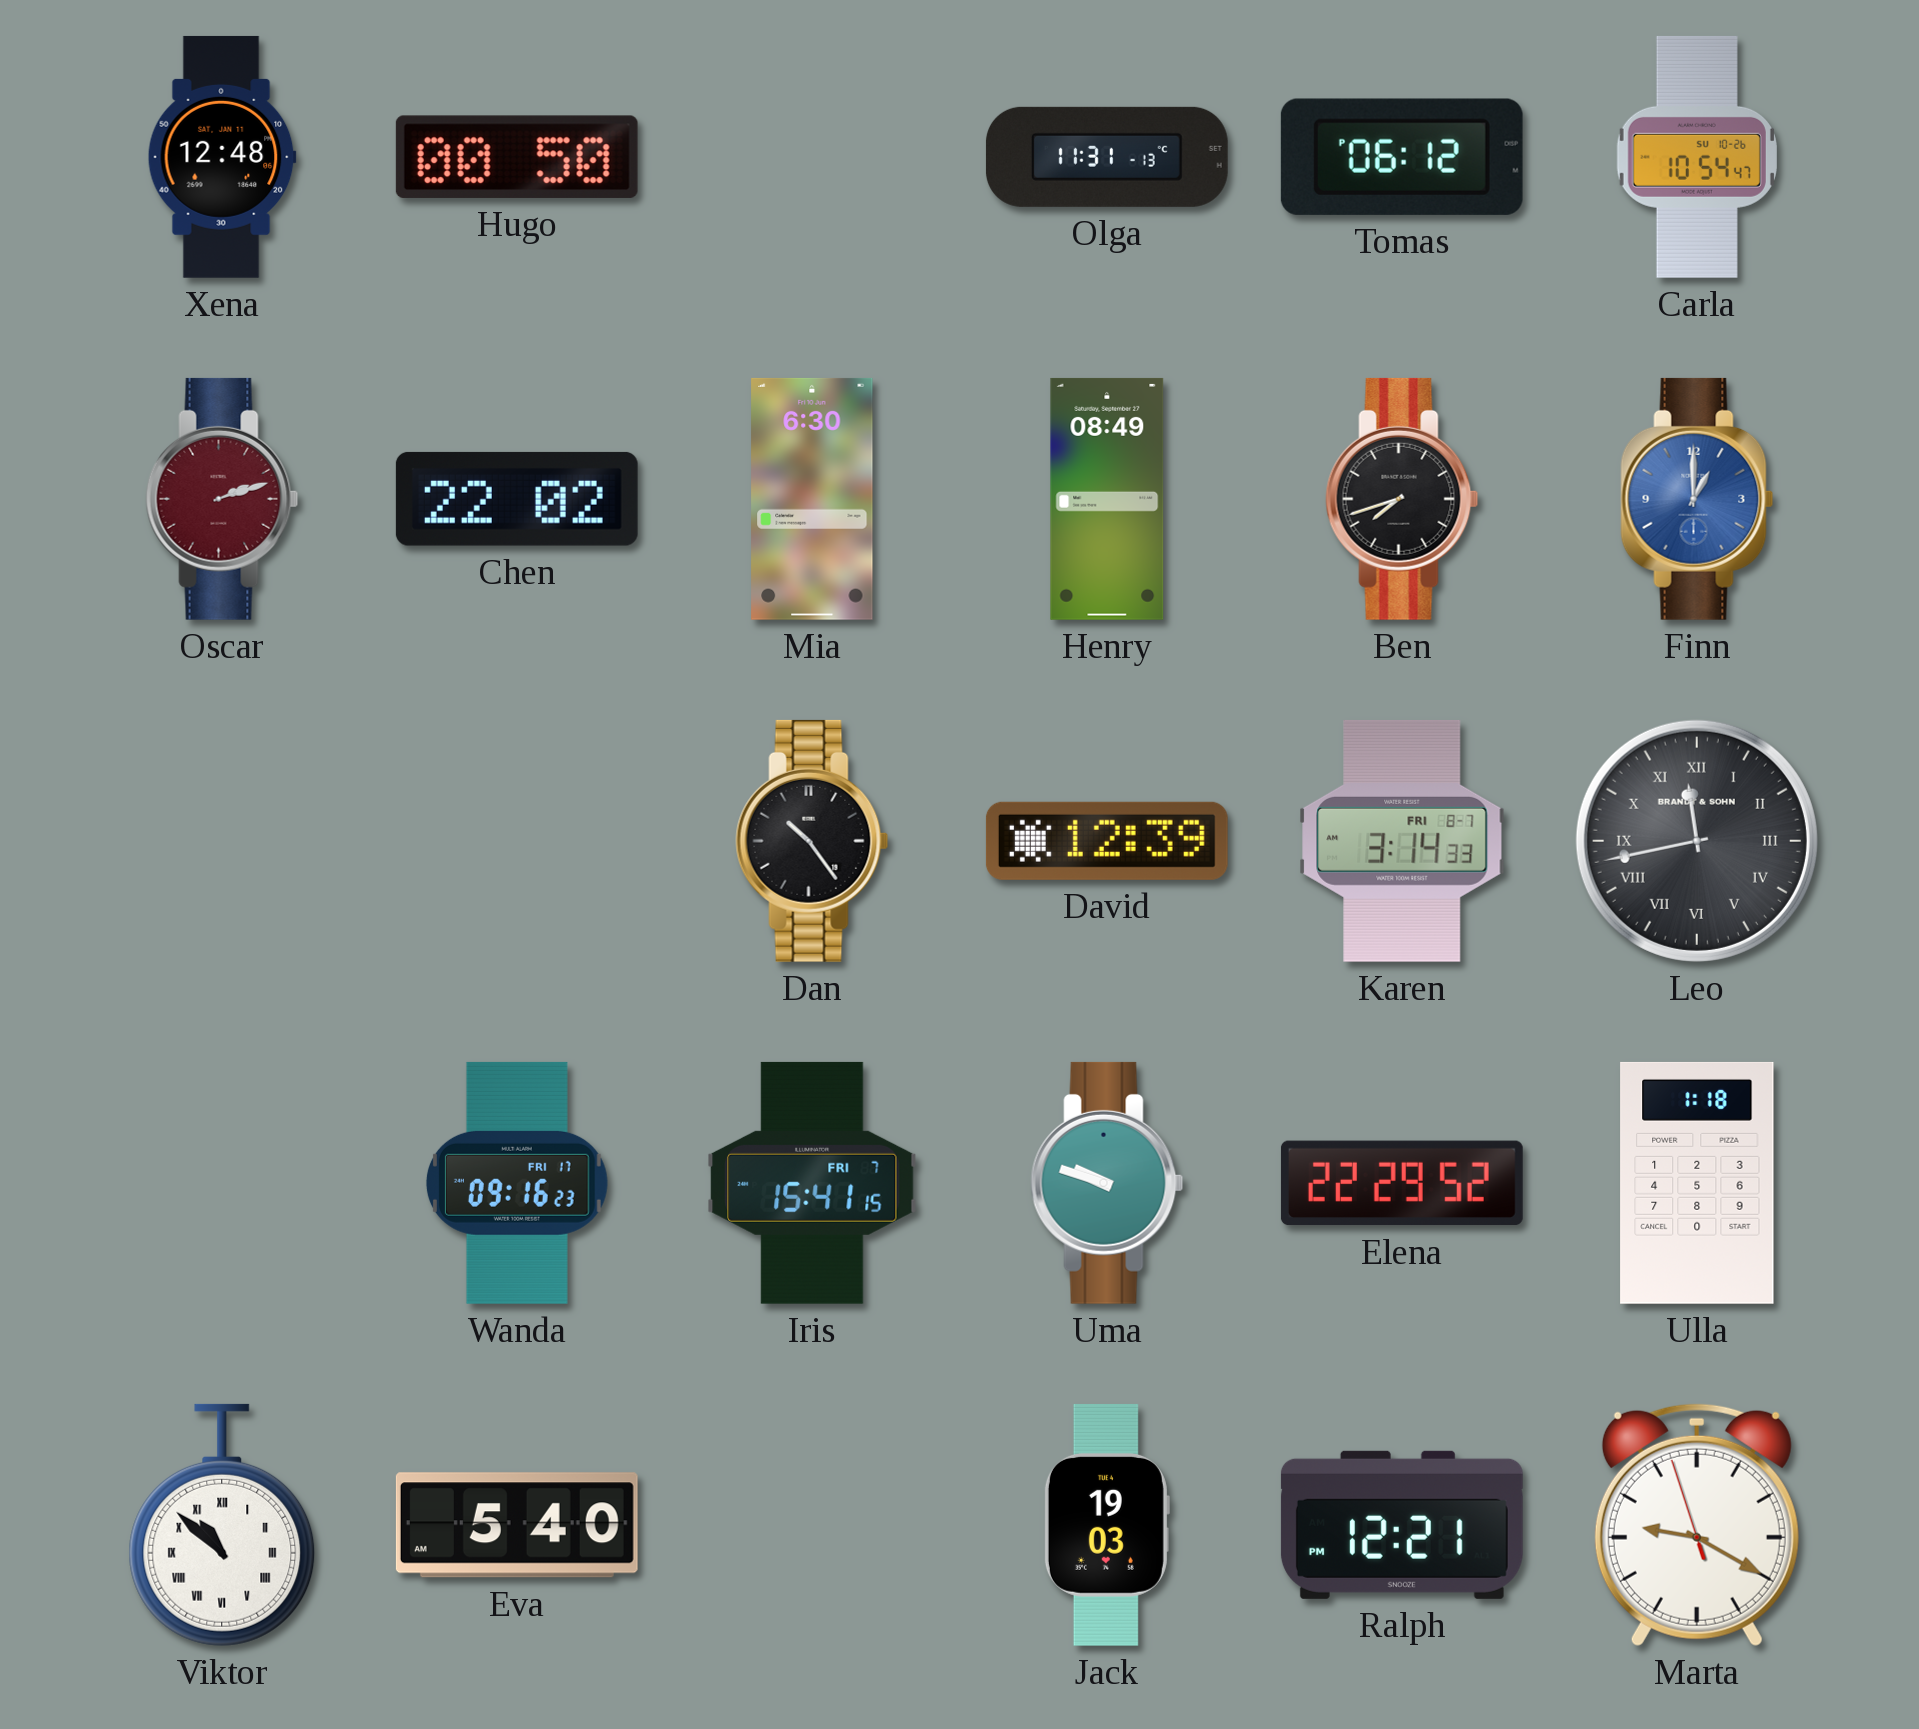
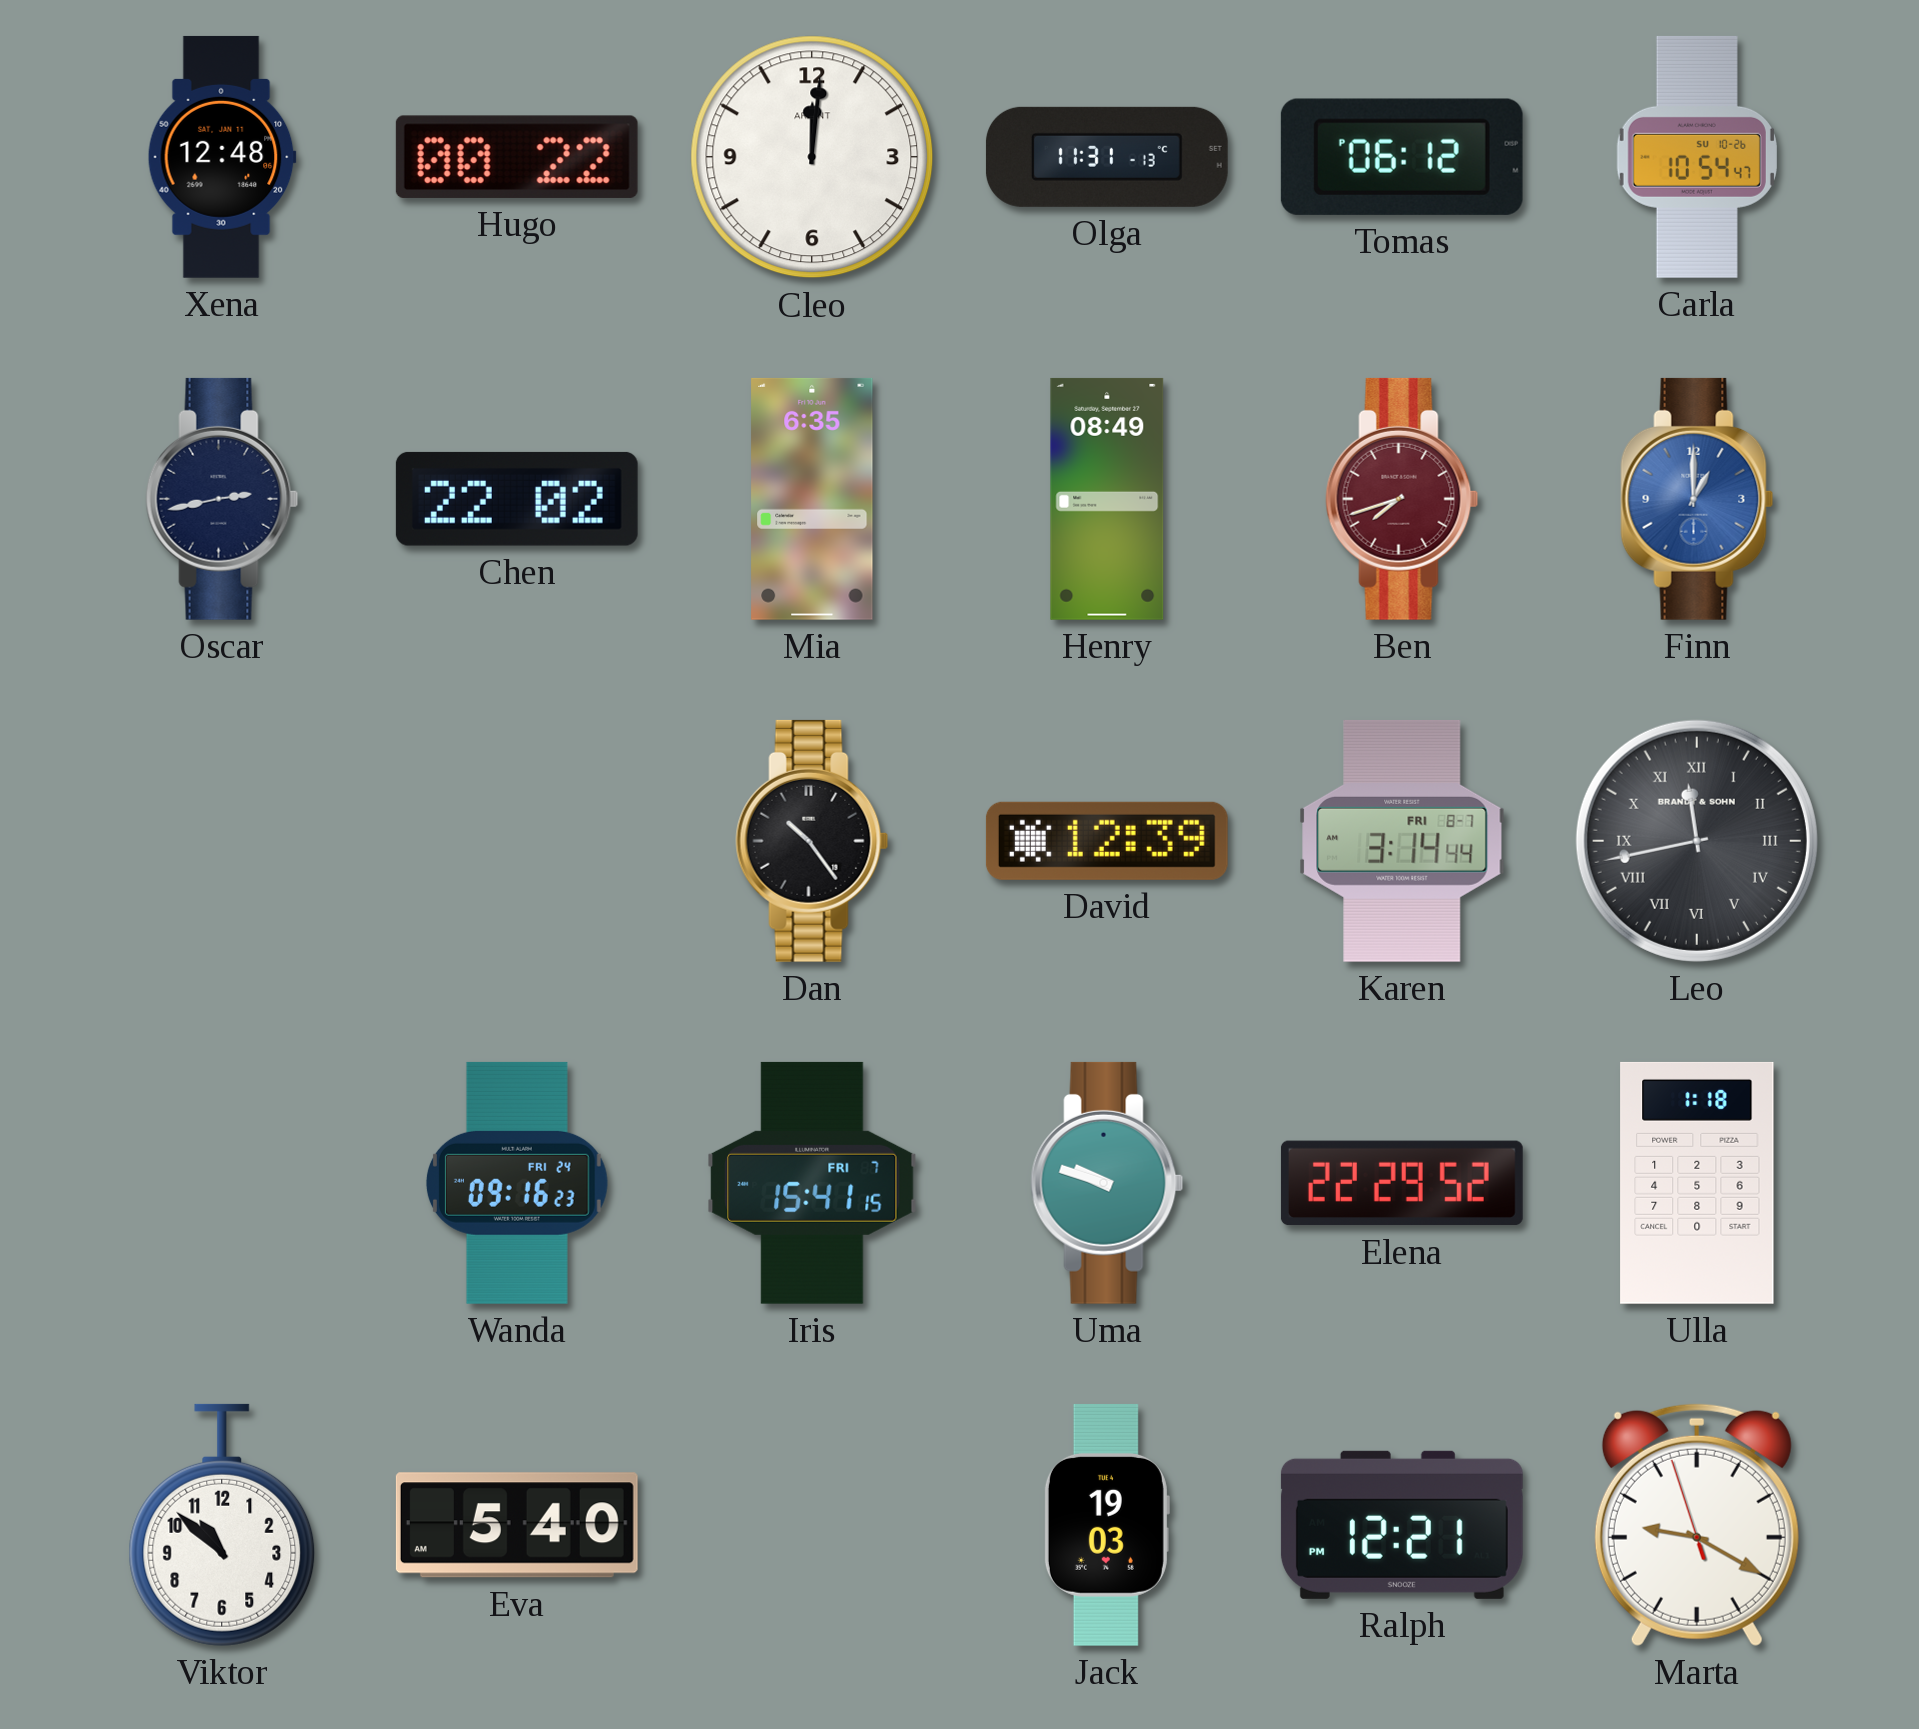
Hugo: 00:50 -> 00:22
Cleo: none -> 12:01
Oscar: 2:12 -> 2:43
Oscar dial: burgundy -> navy
Mia: 6:30 -> 6:35
Ben dial: black -> burgundy
Karen: 3:14:33 -> 3:14:44
Wanda date: FRI 17 -> FRI 24
Viktor numerals: Roman -> Arabic
